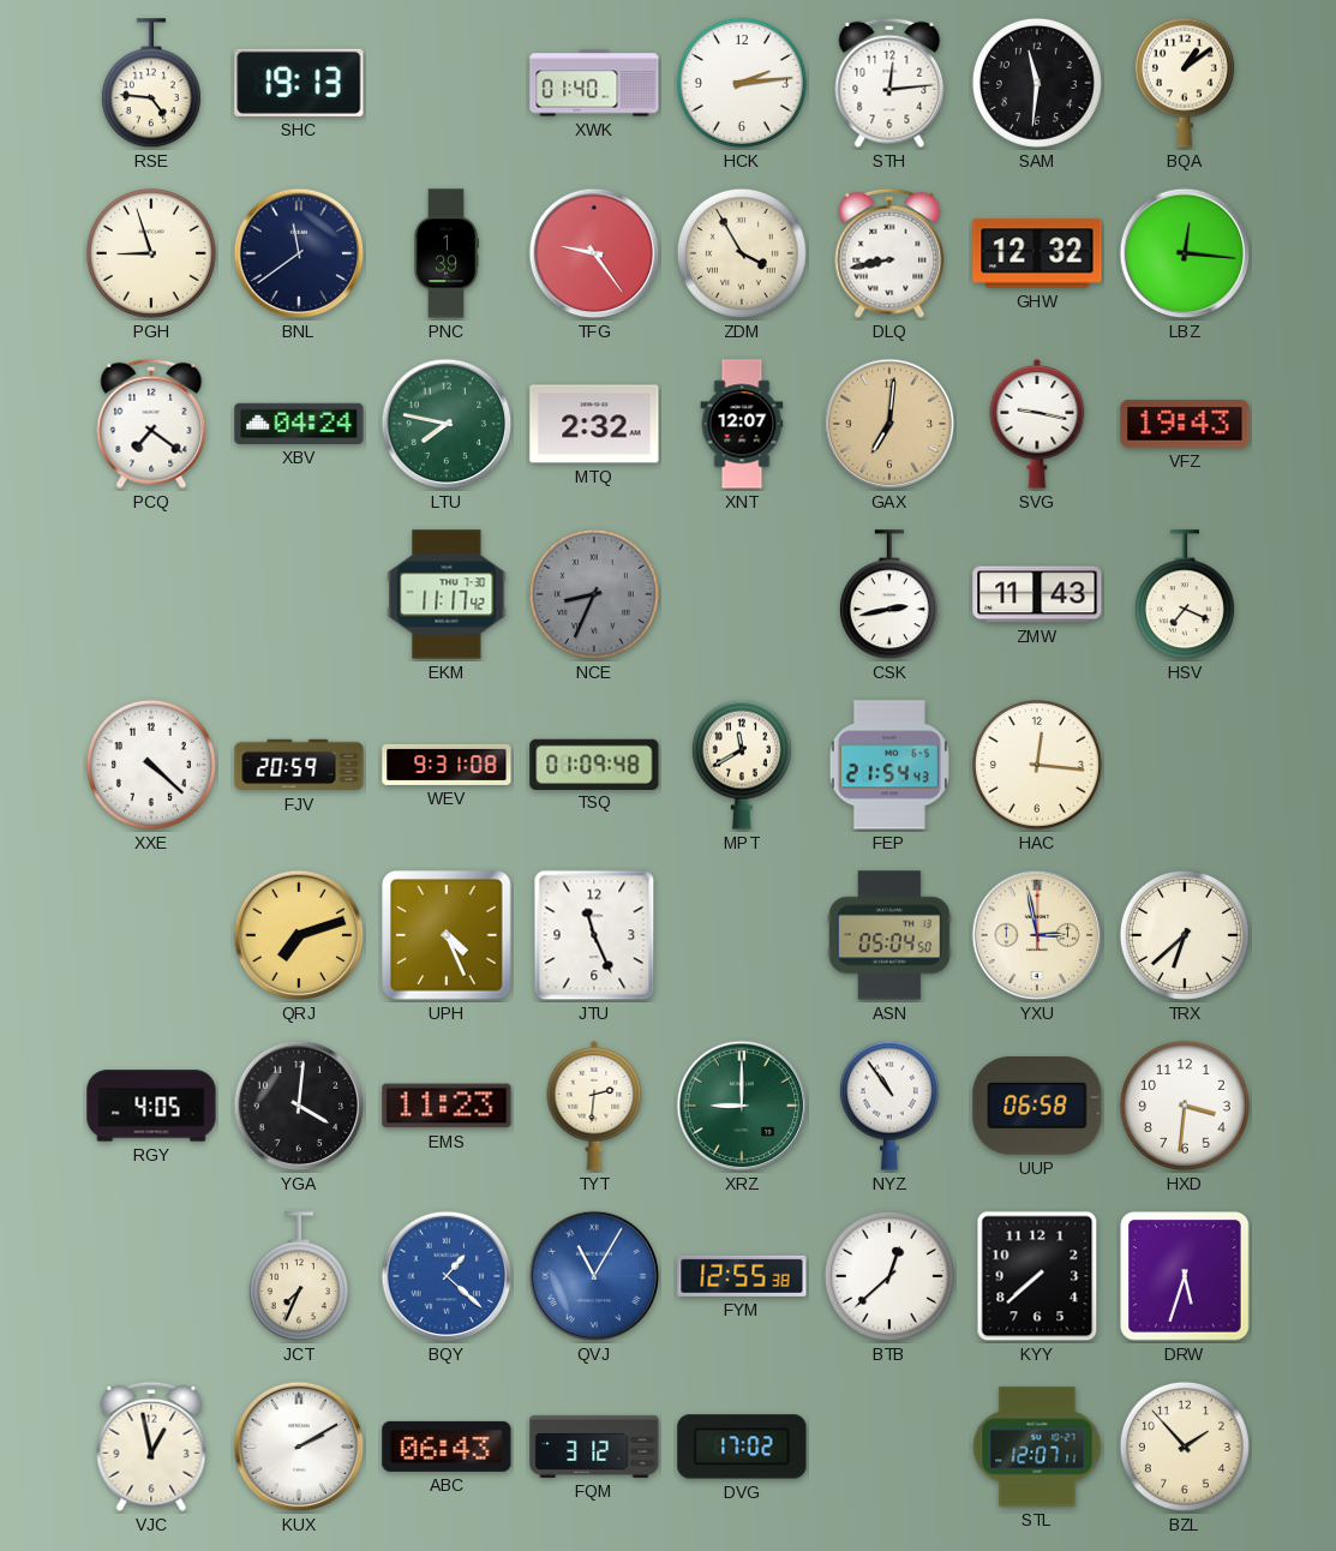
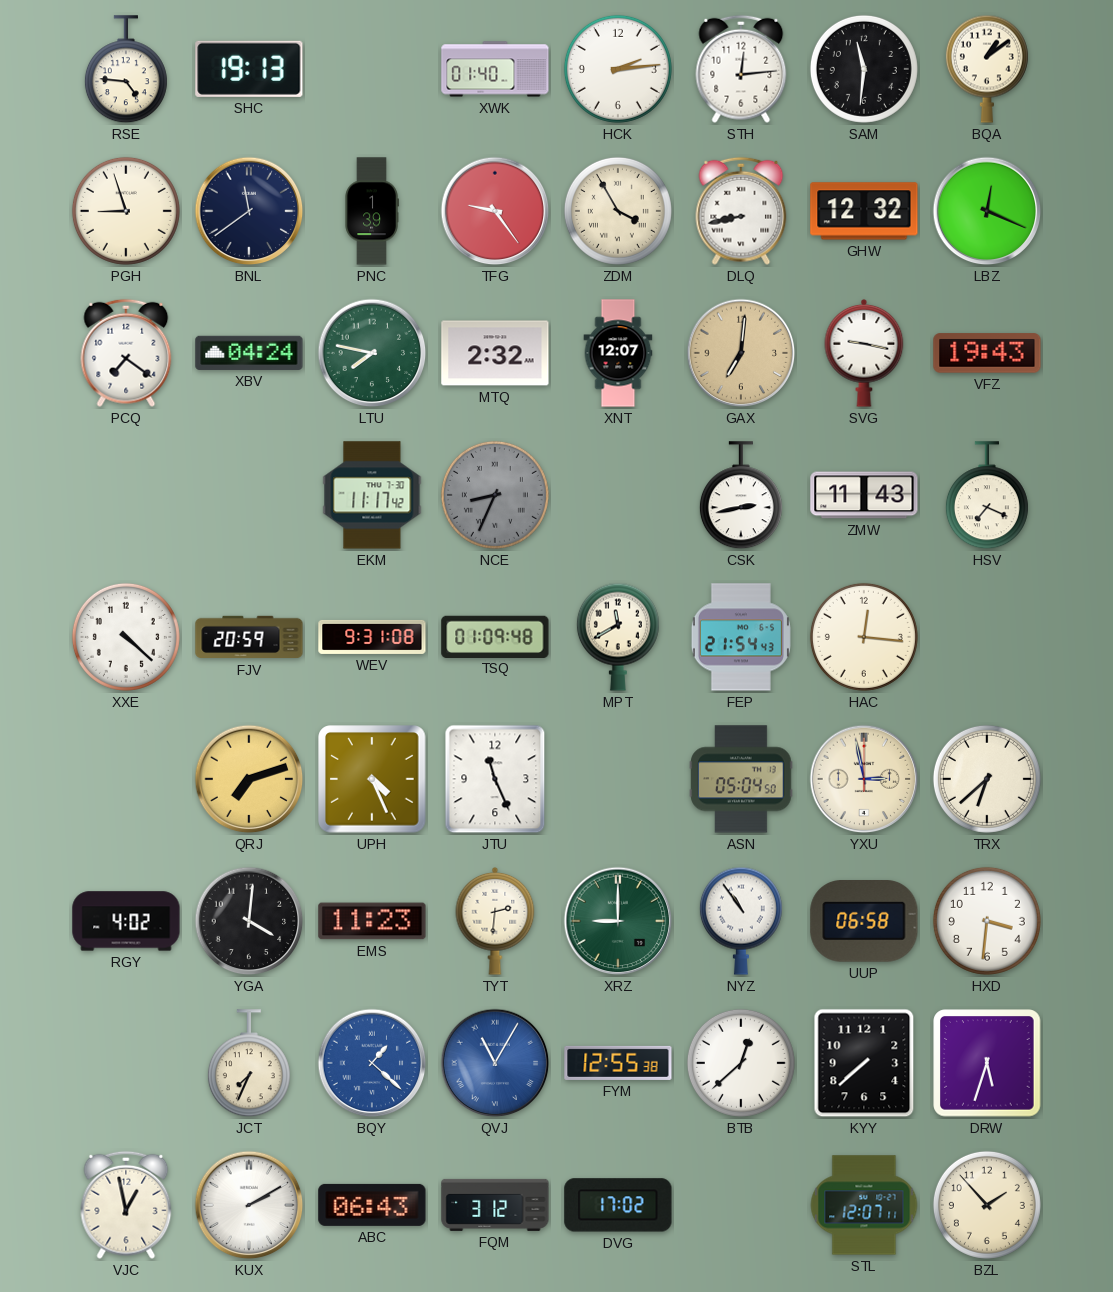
LBZ: 12:16 -> 12:19
RGY: 4:05 -> 4:02
